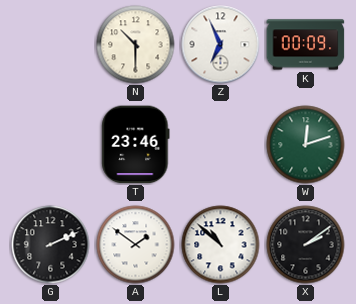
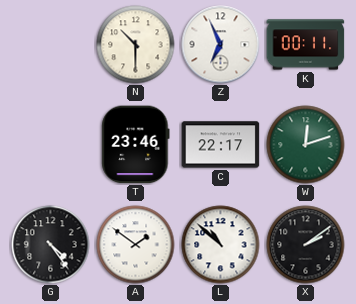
K: 00:09 -> 00:11
C: none -> 22:17
G: 2:11 -> 4:24
